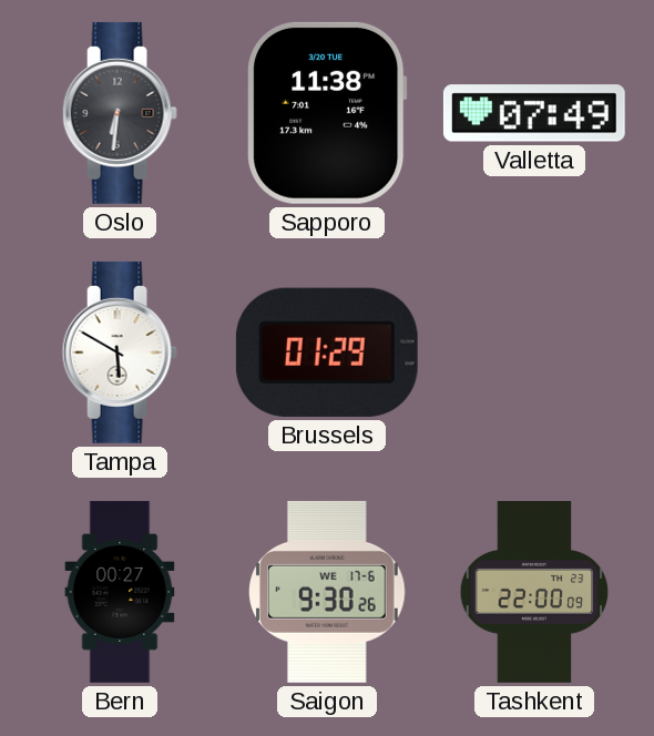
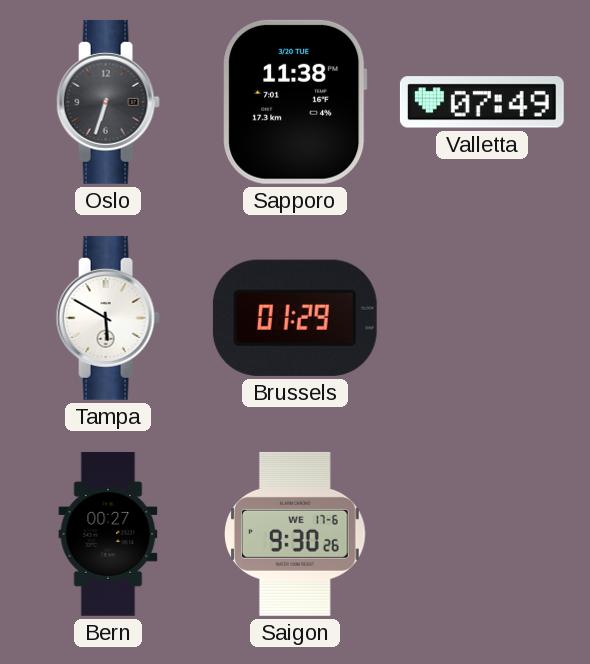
Oslo: 6:31 -> 6:33
Tashkent: 22:00 -> none
